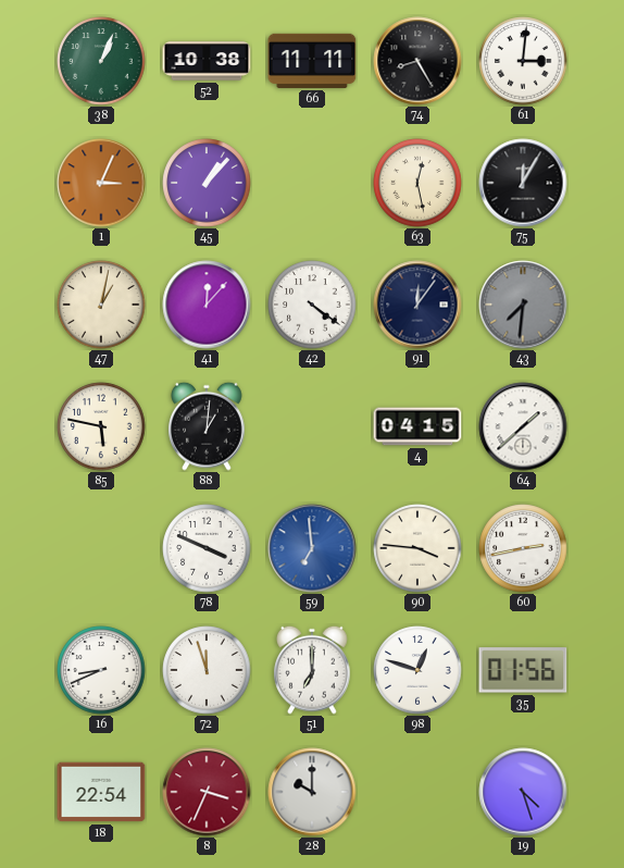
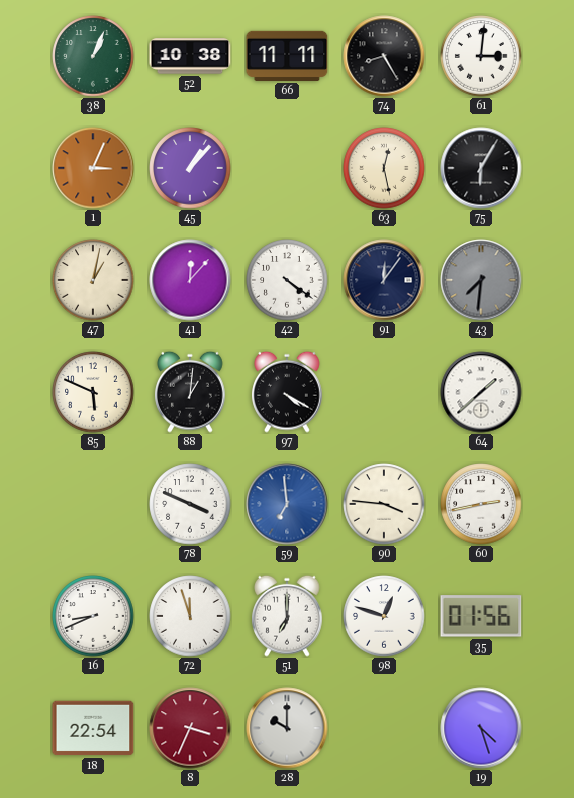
75: 12:05 -> 6:05
85: 5:47 -> 5:49
97: none -> 4:20
4: 04:15 -> none
